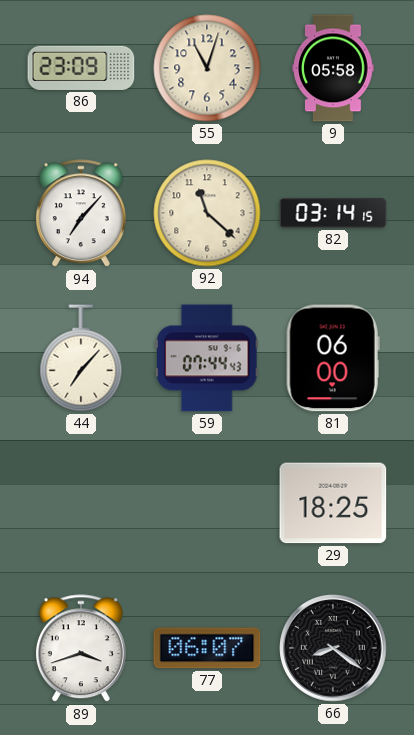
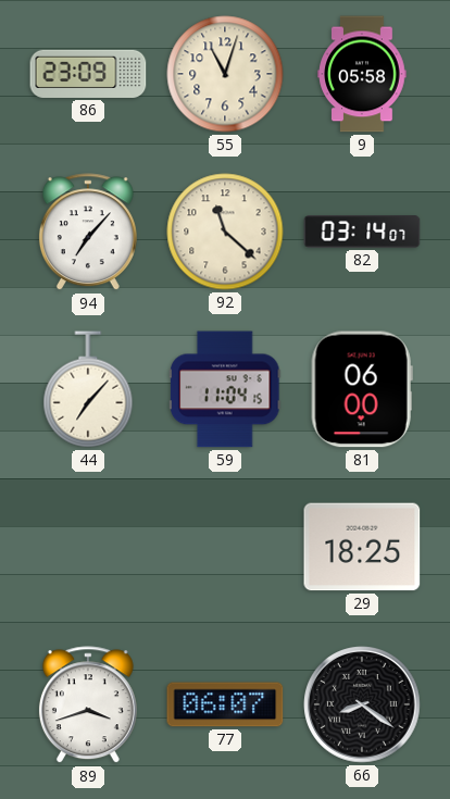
82: 03:14:15 -> 03:14:07
59: 07:44 -> 11:04
